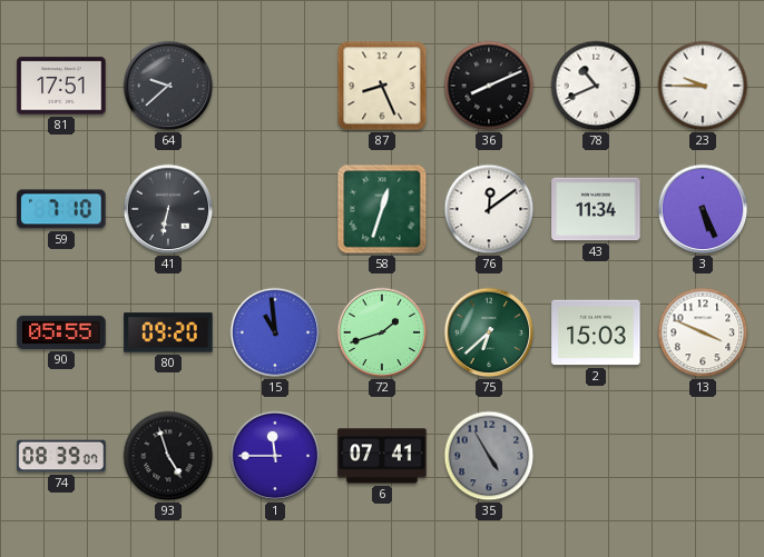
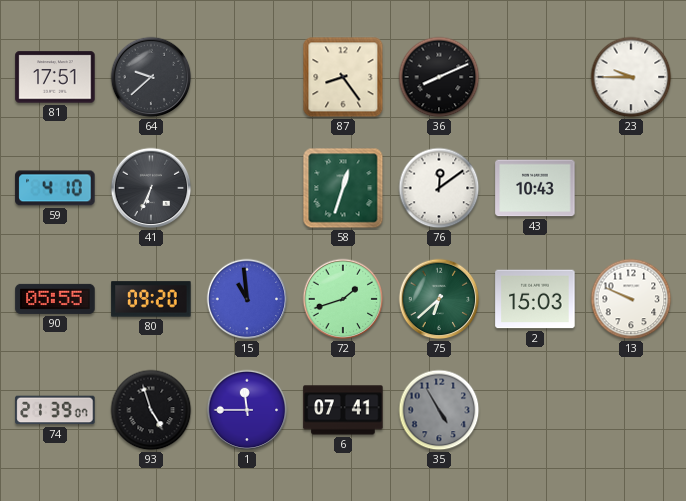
87: 8:26 -> 8:24
78: 10:41 -> none
59: 7:10 -> 4:10
41: 6:32 -> 6:34
43: 11:34 -> 10:43
3: 5:26 -> none
13: 3:49 -> 9:49
74: 08:39 -> 21:39
